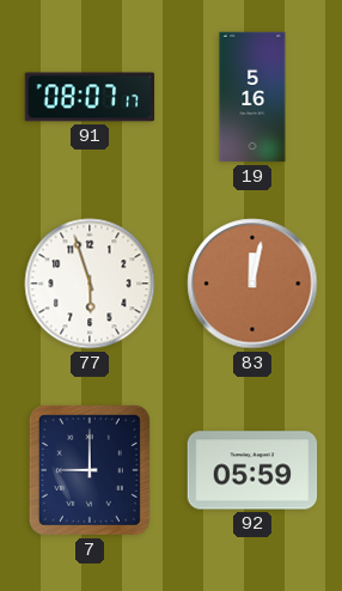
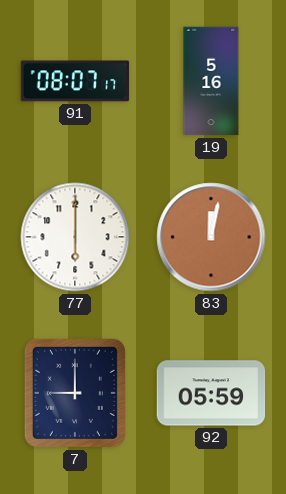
77: 5:57 -> 6:00
